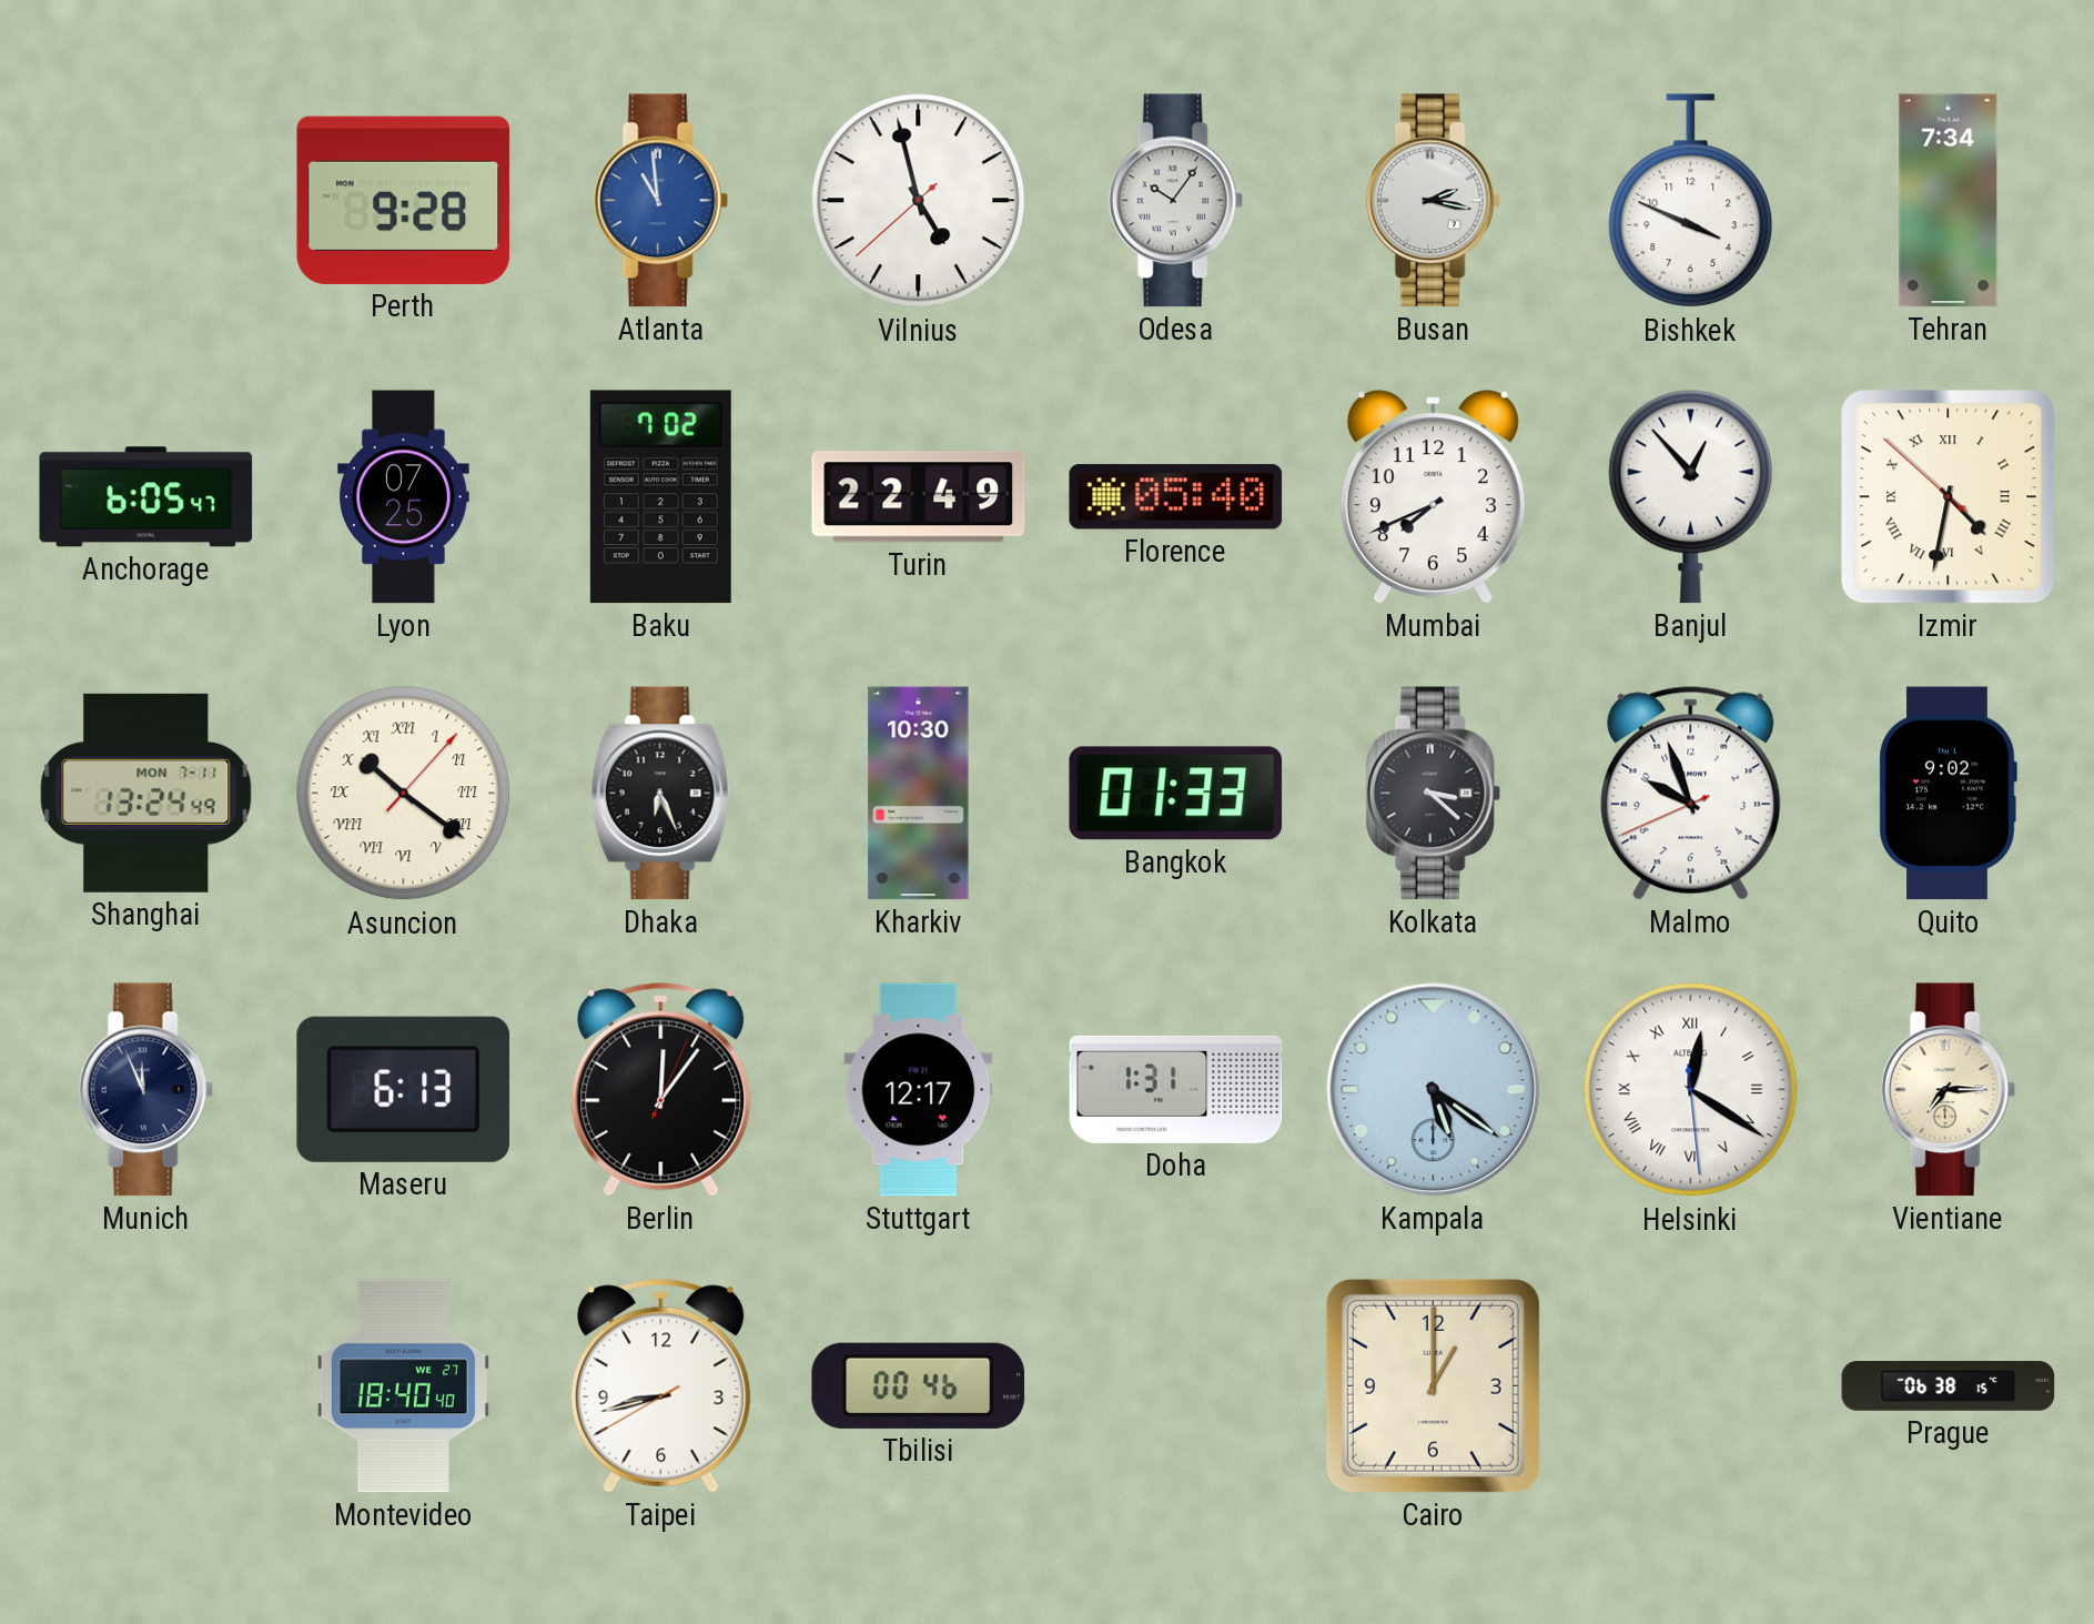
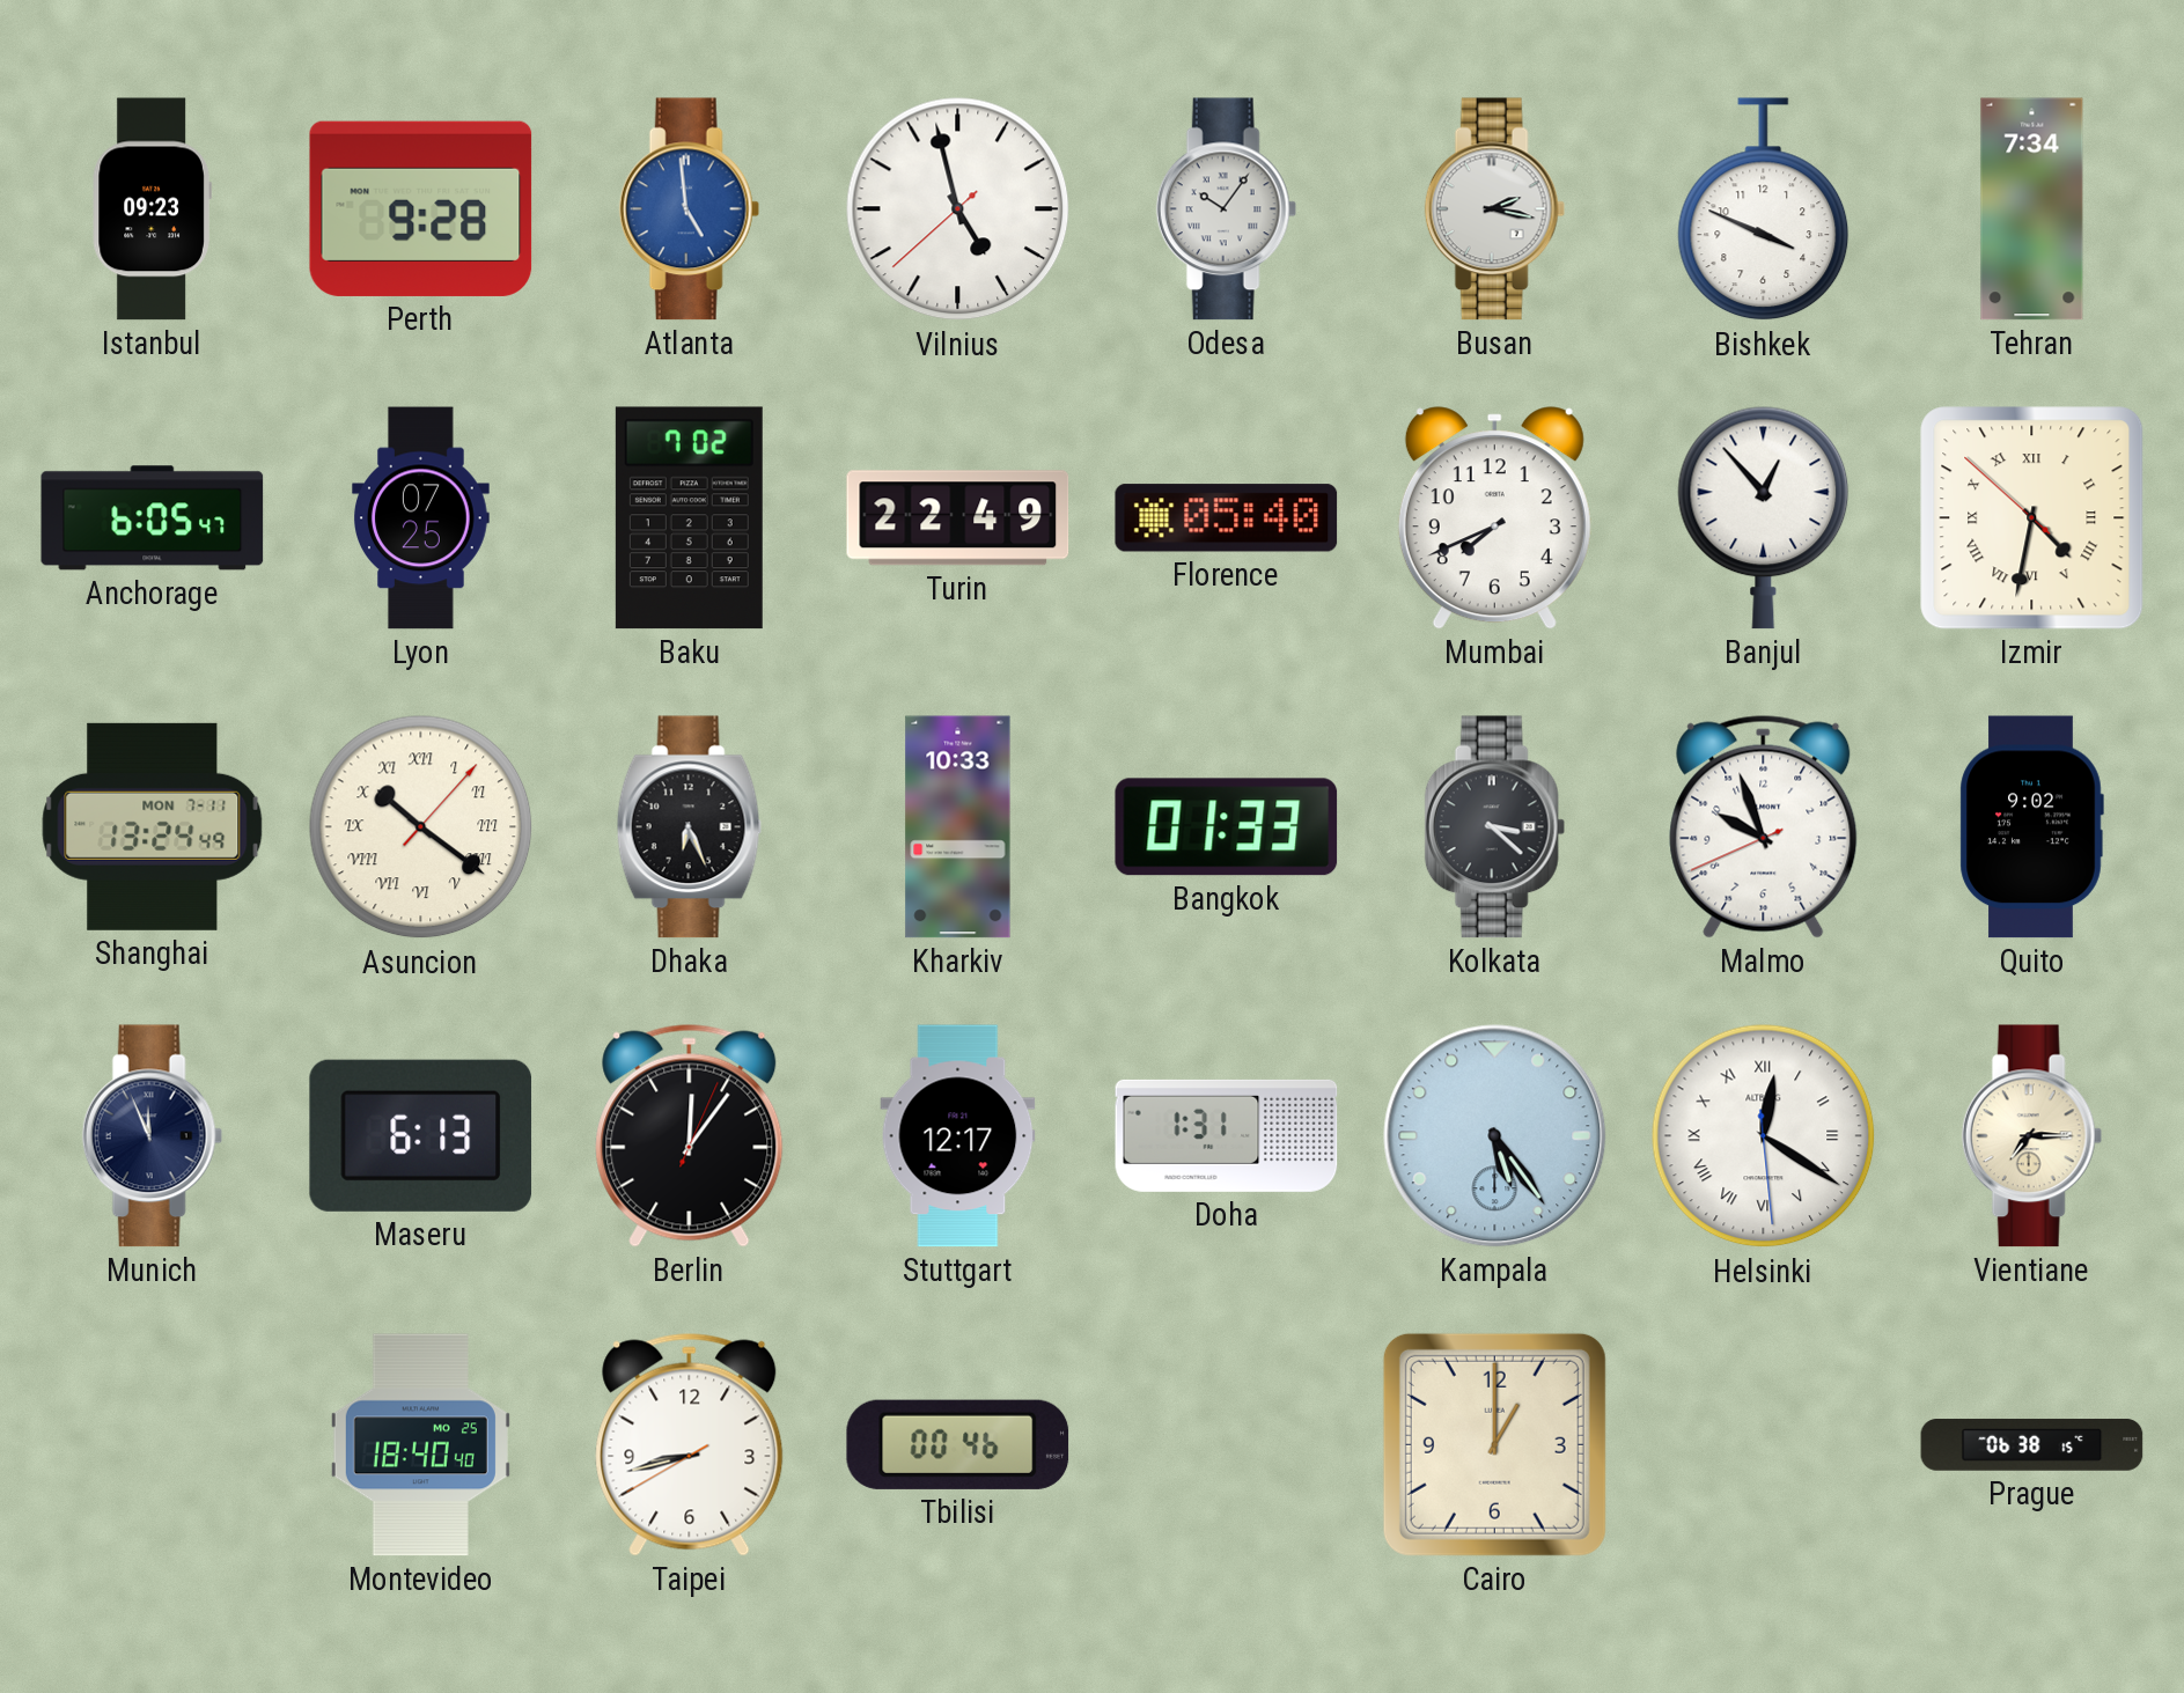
Istanbul: none -> 09:23
Atlanta: 10:59 -> 4:59
Kharkiv: 10:30 -> 10:33
Kampala: 5:21 -> 5:24
Montevideo date: WE 27 -> MO 25
